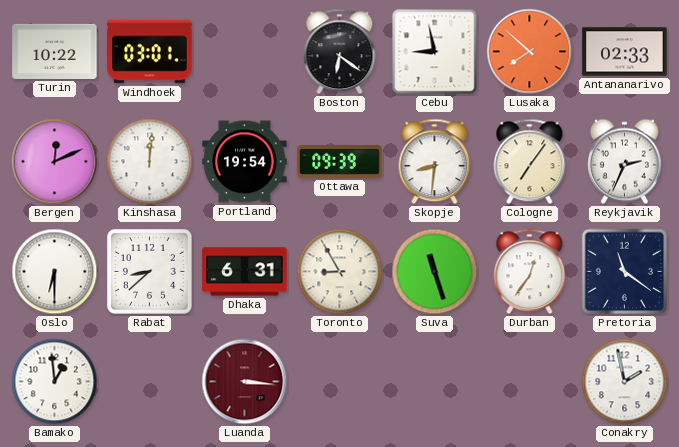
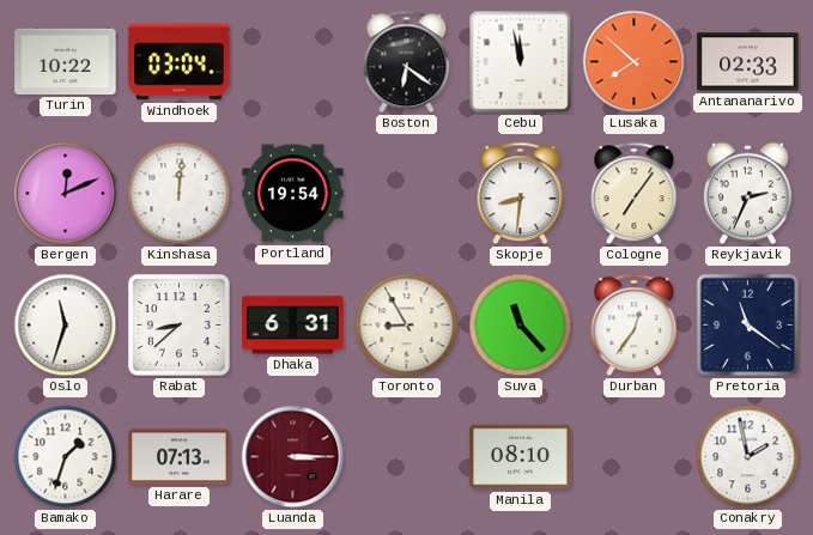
Windhoek: 03:01 -> 03:04
Cebu: 8:58 -> 11:58
Ottawa: 09:39 -> none
Oslo: 6:30 -> 11:33
Suva: 11:27 -> 11:23
Bamako: 12:59 -> 1:33
Harare: none -> 07:13
Luanda: 3:16 -> 3:15
Manila: none -> 08:10
